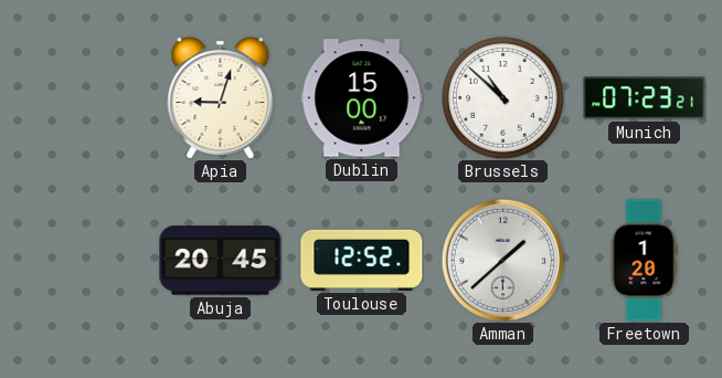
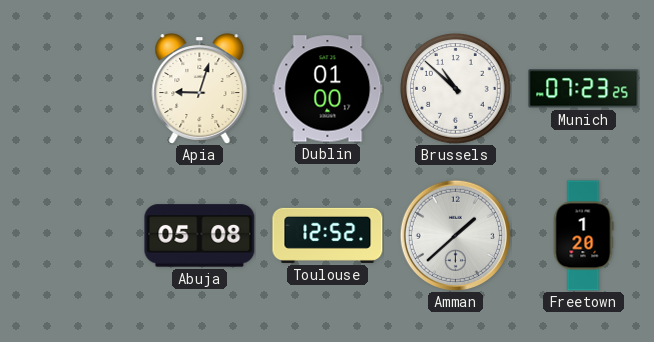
Dublin: 15:00 -> 01:00
Munich: 07:23:21 -> 07:23:25
Abuja: 20:45 -> 05:08
